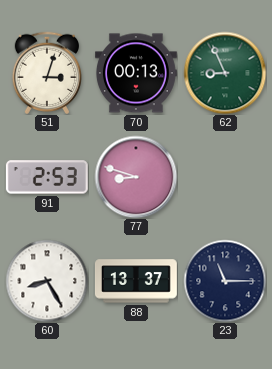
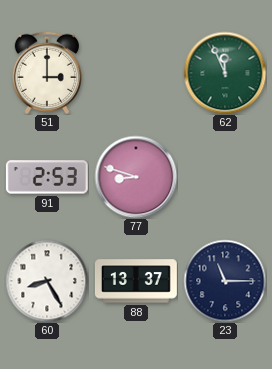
51: 3:03 -> 3:00
70: 00:13 -> none
62: 8:56 -> 11:56
